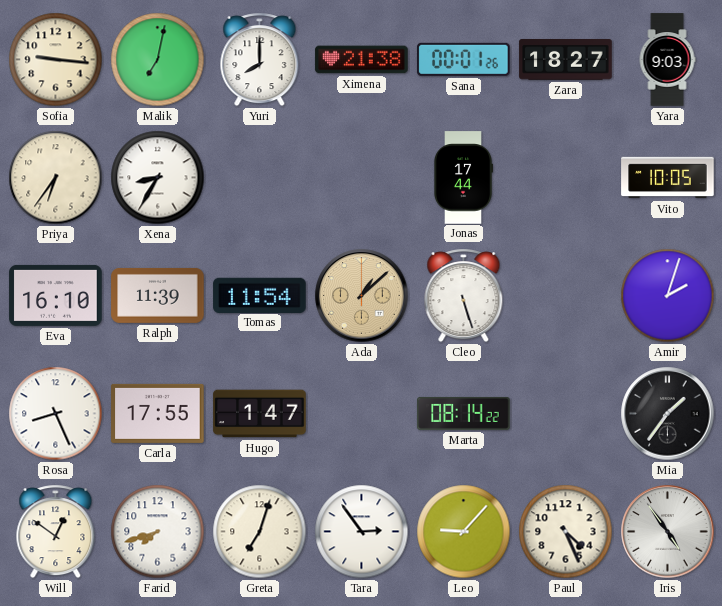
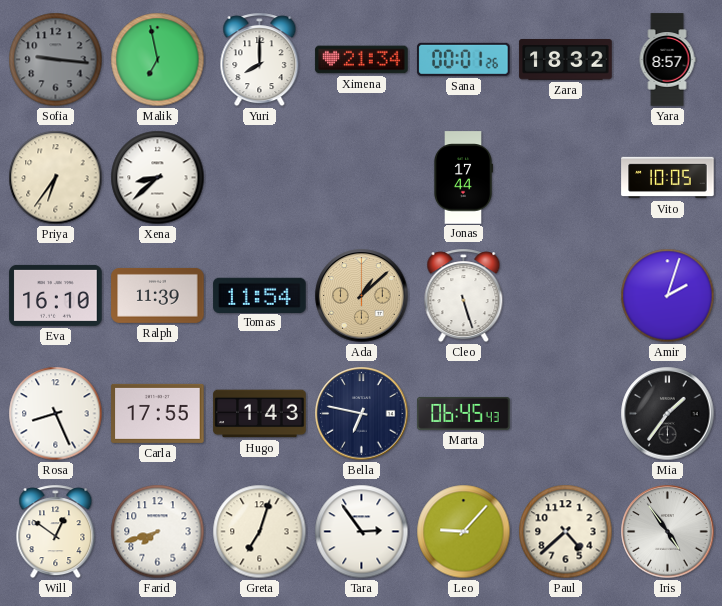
Sofia dial: cream -> grey
Malik: 7:02 -> 6:58
Ximena: 21:38 -> 21:34
Zara: 18:27 -> 18:32
Yara: 9:03 -> 8:57
Xena: 8:35 -> 8:38
Hugo: 1:47 -> 1:43
Bella: none -> 6:47
Marta: 08:14 -> 06:45
Paul: 4:26 -> 4:38
